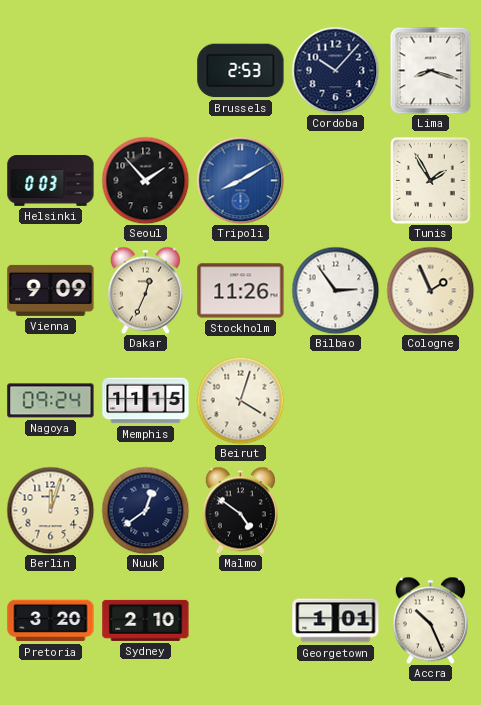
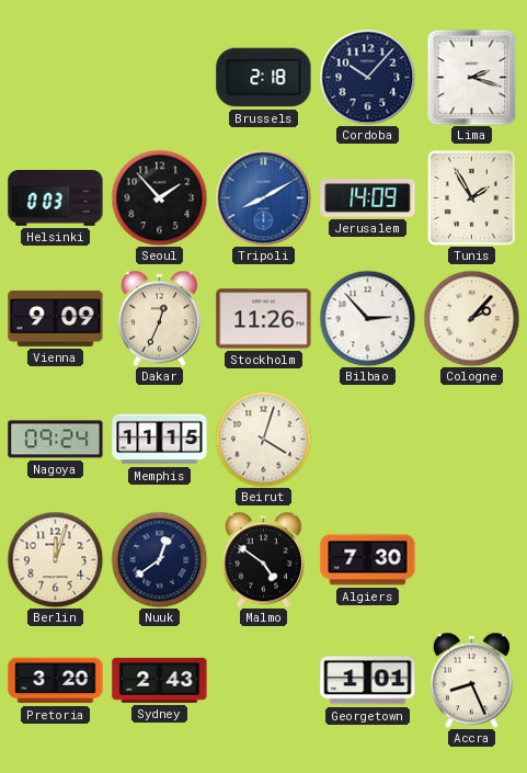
Brussels: 2:53 -> 2:18
Lima: 8:18 -> 2:18
Jerusalem: none -> 14:09
Bilbao: 2:54 -> 2:53
Cologne: 1:56 -> 2:07
Algiers: none -> 7:30
Sydney: 2:10 -> 2:43
Accra: 10:26 -> 8:26
